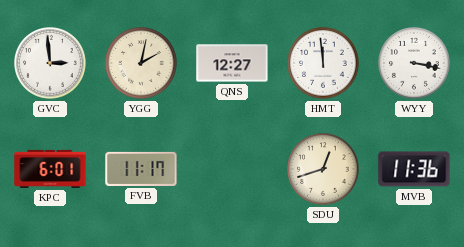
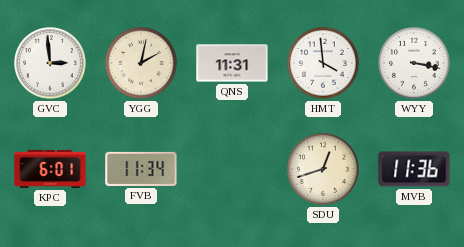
QNS: 12:27 -> 11:31
HMT: 11:59 -> 3:59
FVB: 11:17 -> 11:34
